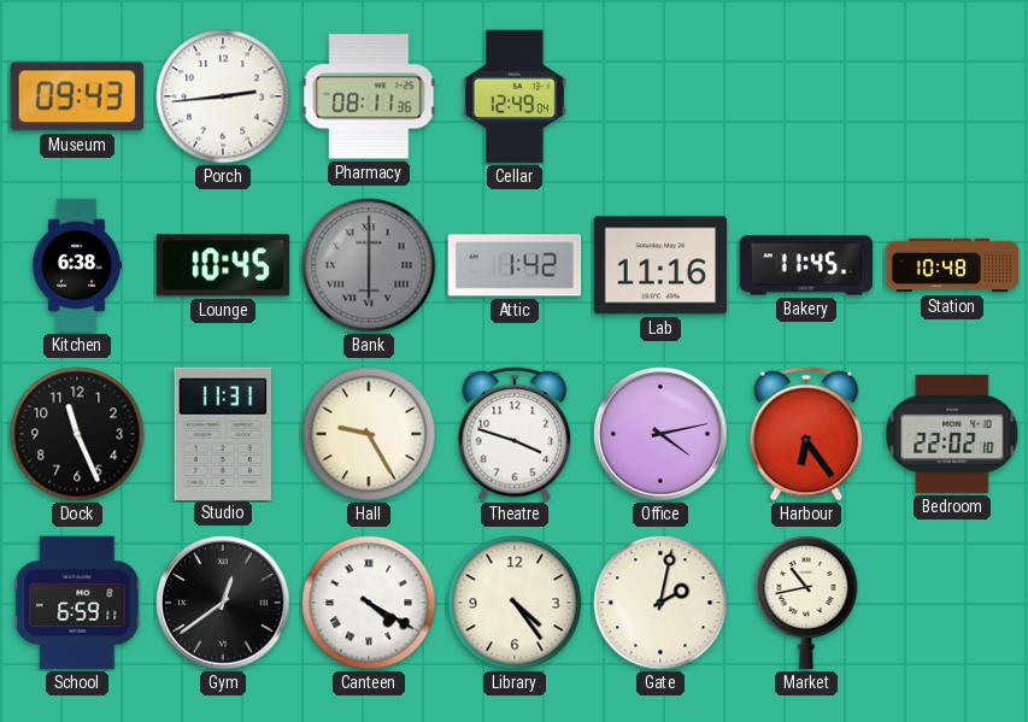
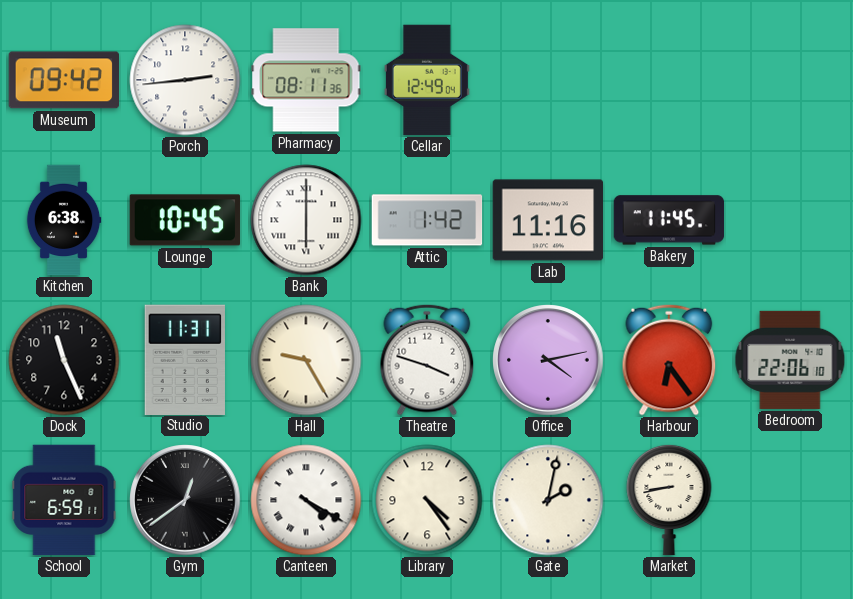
Museum: 09:43 -> 09:42
Bank dial: grey -> white
Station: 10:48 -> none
Bedroom: 22:02 -> 22:06
Market: 10:43 -> 8:43
